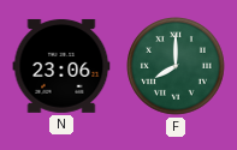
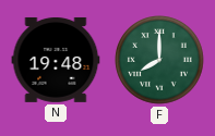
N: 23:06 -> 19:48
